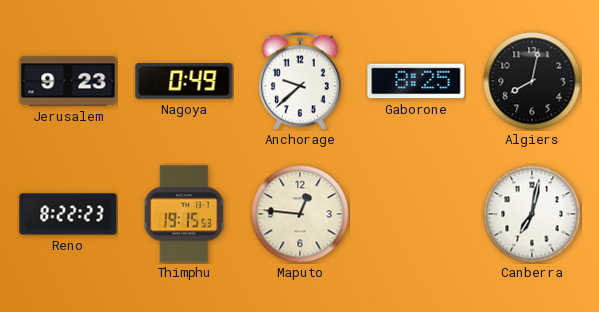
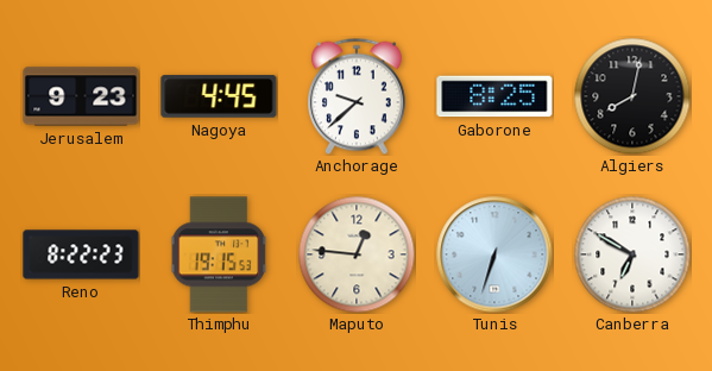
Nagoya: 0:49 -> 4:45
Tunis: none -> 6:33
Canberra: 7:02 -> 6:50
